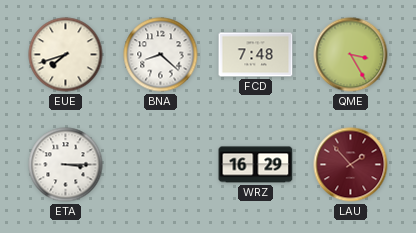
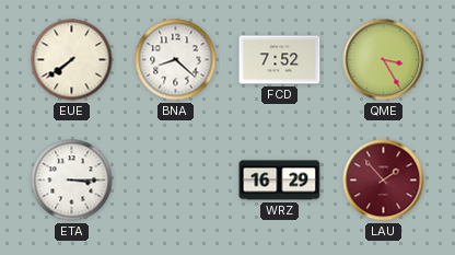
EUE: 7:42 -> 7:39
FCD: 7:48 -> 7:52
